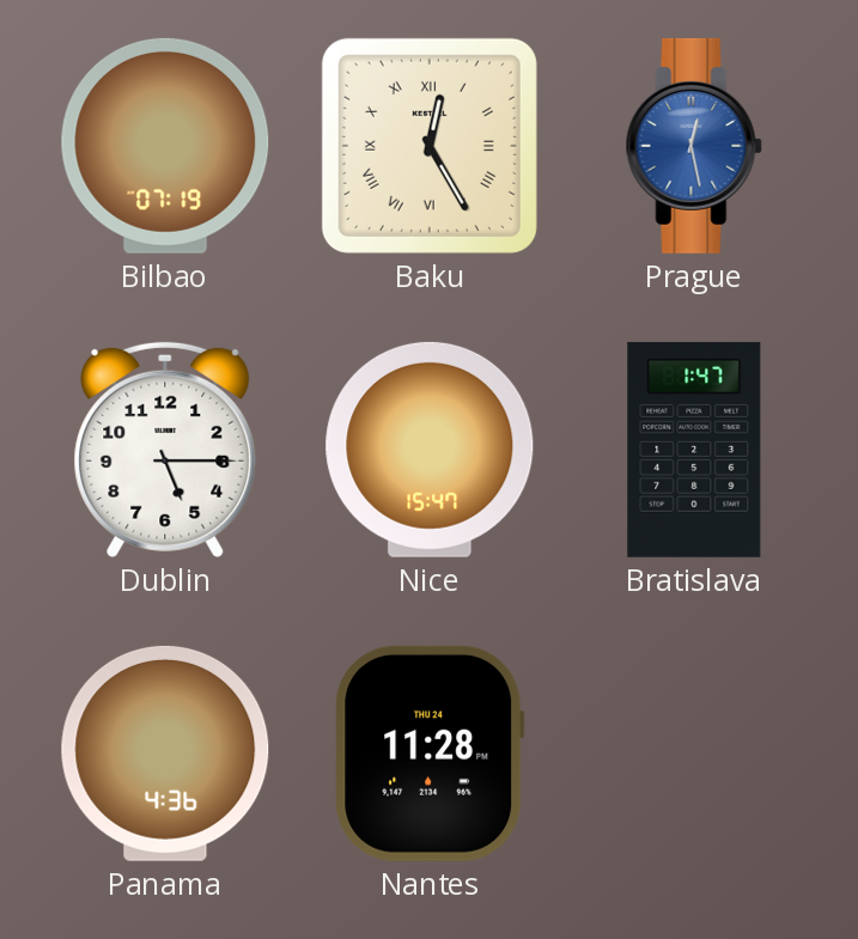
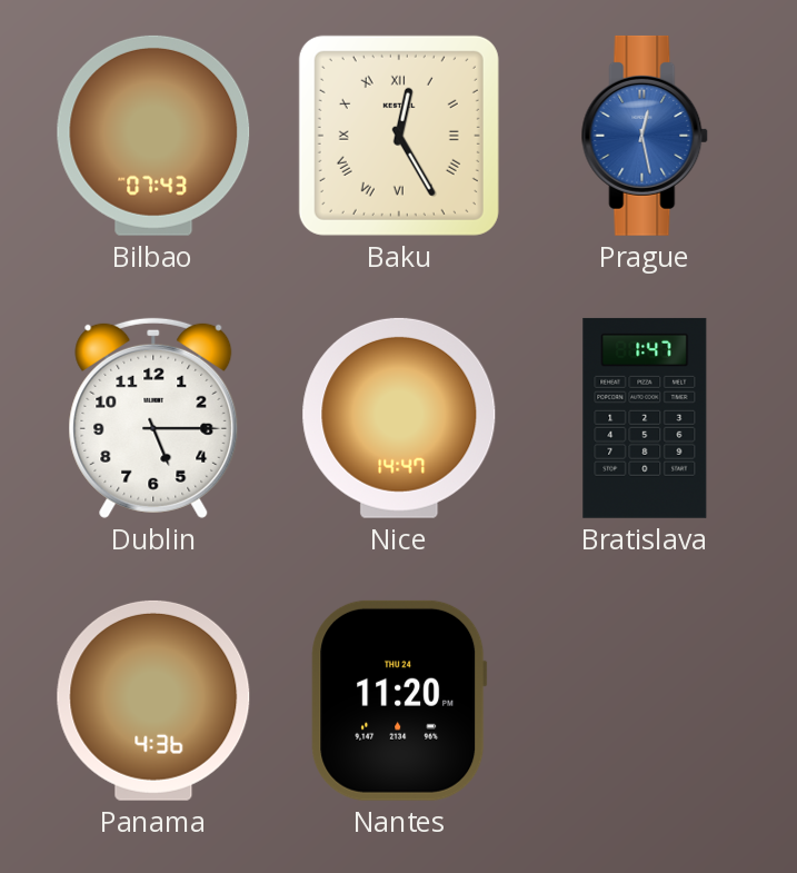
Bilbao: 07:19 -> 07:43
Nice: 15:47 -> 14:47
Nantes: 11:28 -> 11:20
